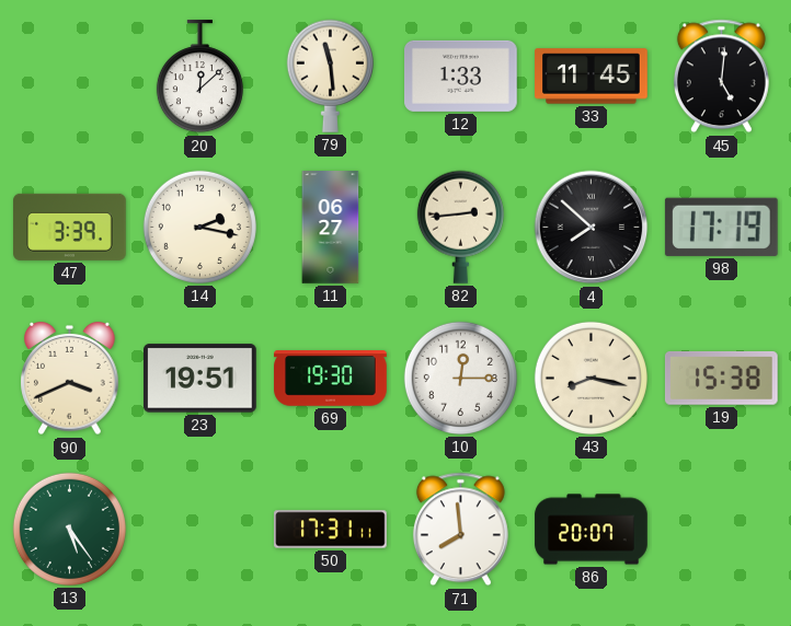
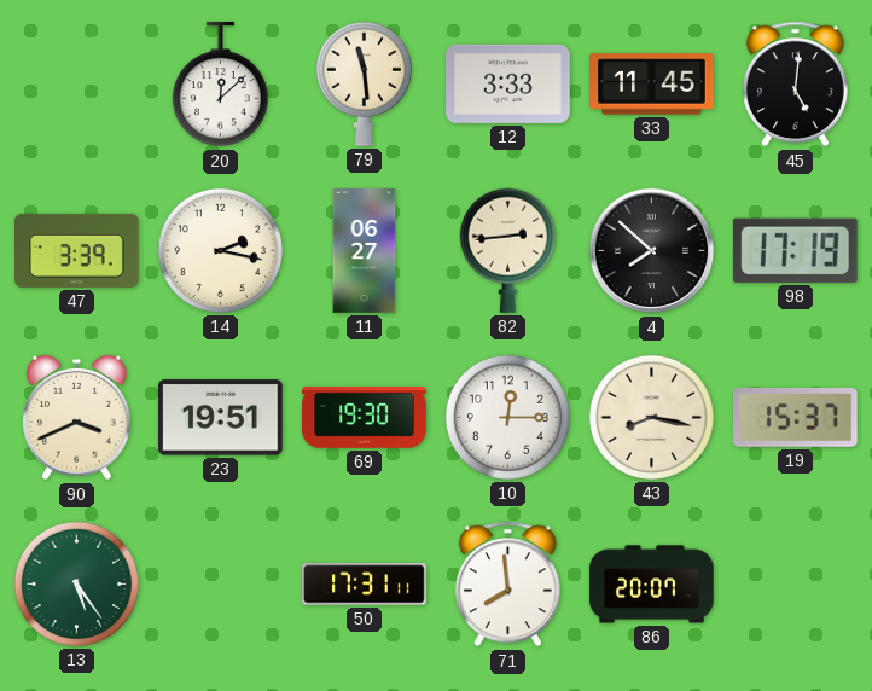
12: 1:33 -> 3:33
19: 15:38 -> 15:37
